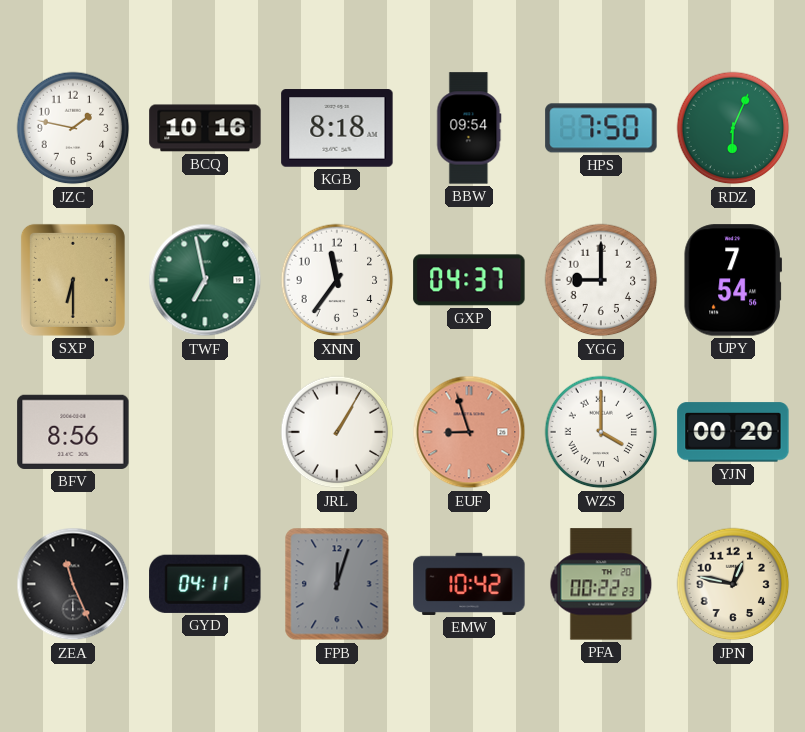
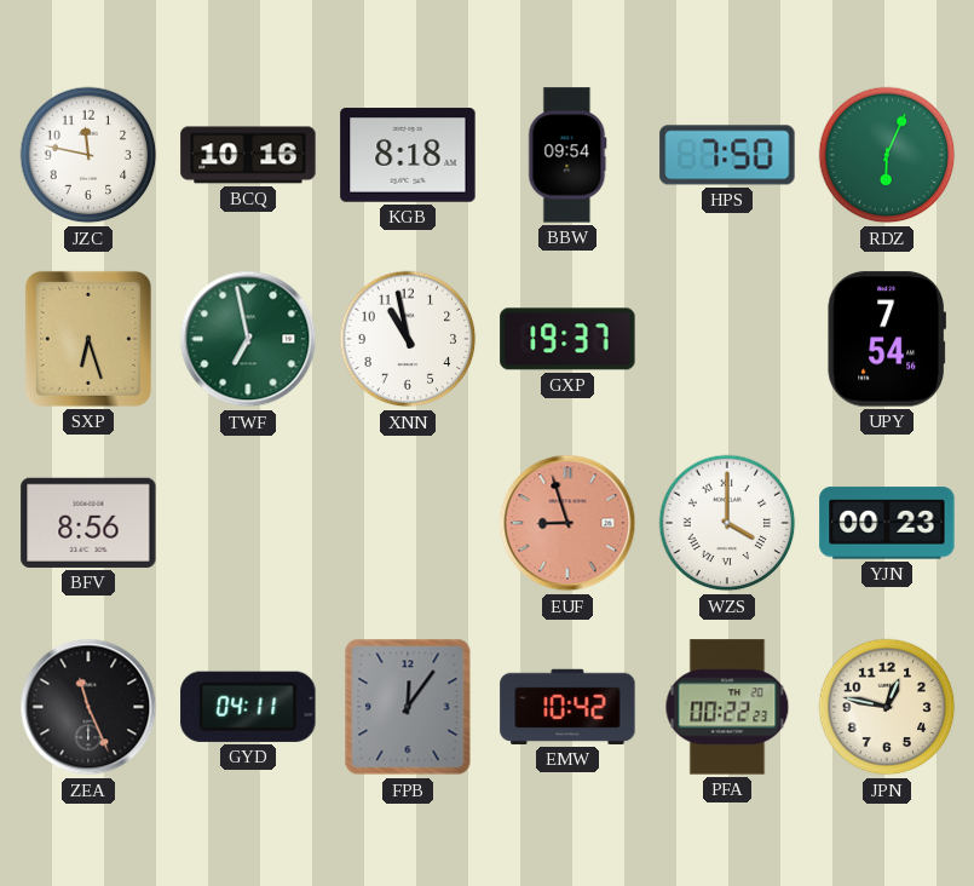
JZC: 1:47 -> 11:47
SXP: 6:30 -> 6:27
XNN: 11:36 -> 10:58
GXP: 04:37 -> 19:37
YGG: 9:00 -> none
JRL: 1:05 -> none
YJN: 00:20 -> 00:23
FPB: 12:03 -> 12:06
